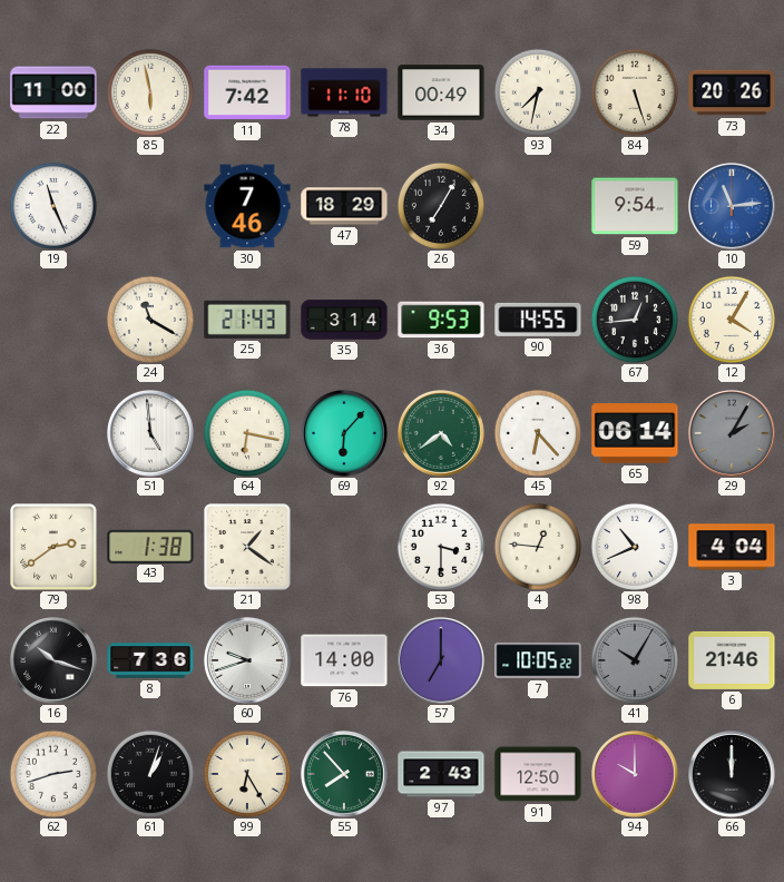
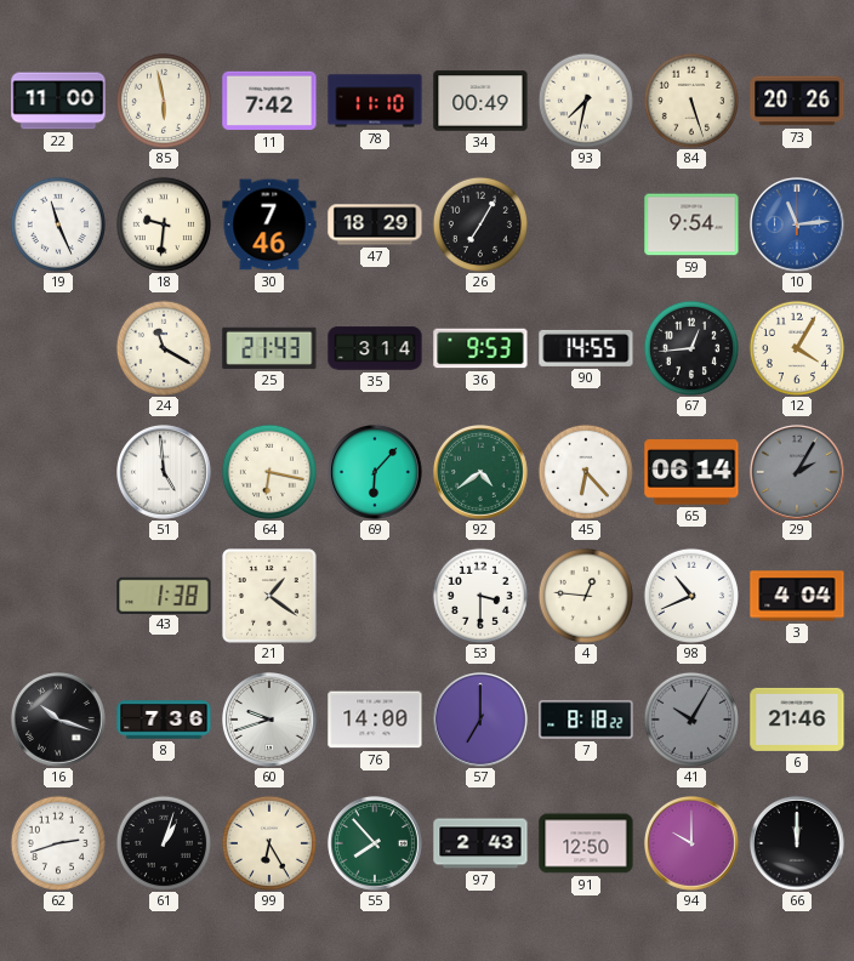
18: none -> 9:31
79: 2:39 -> none
7: 10:05 -> 8:18
